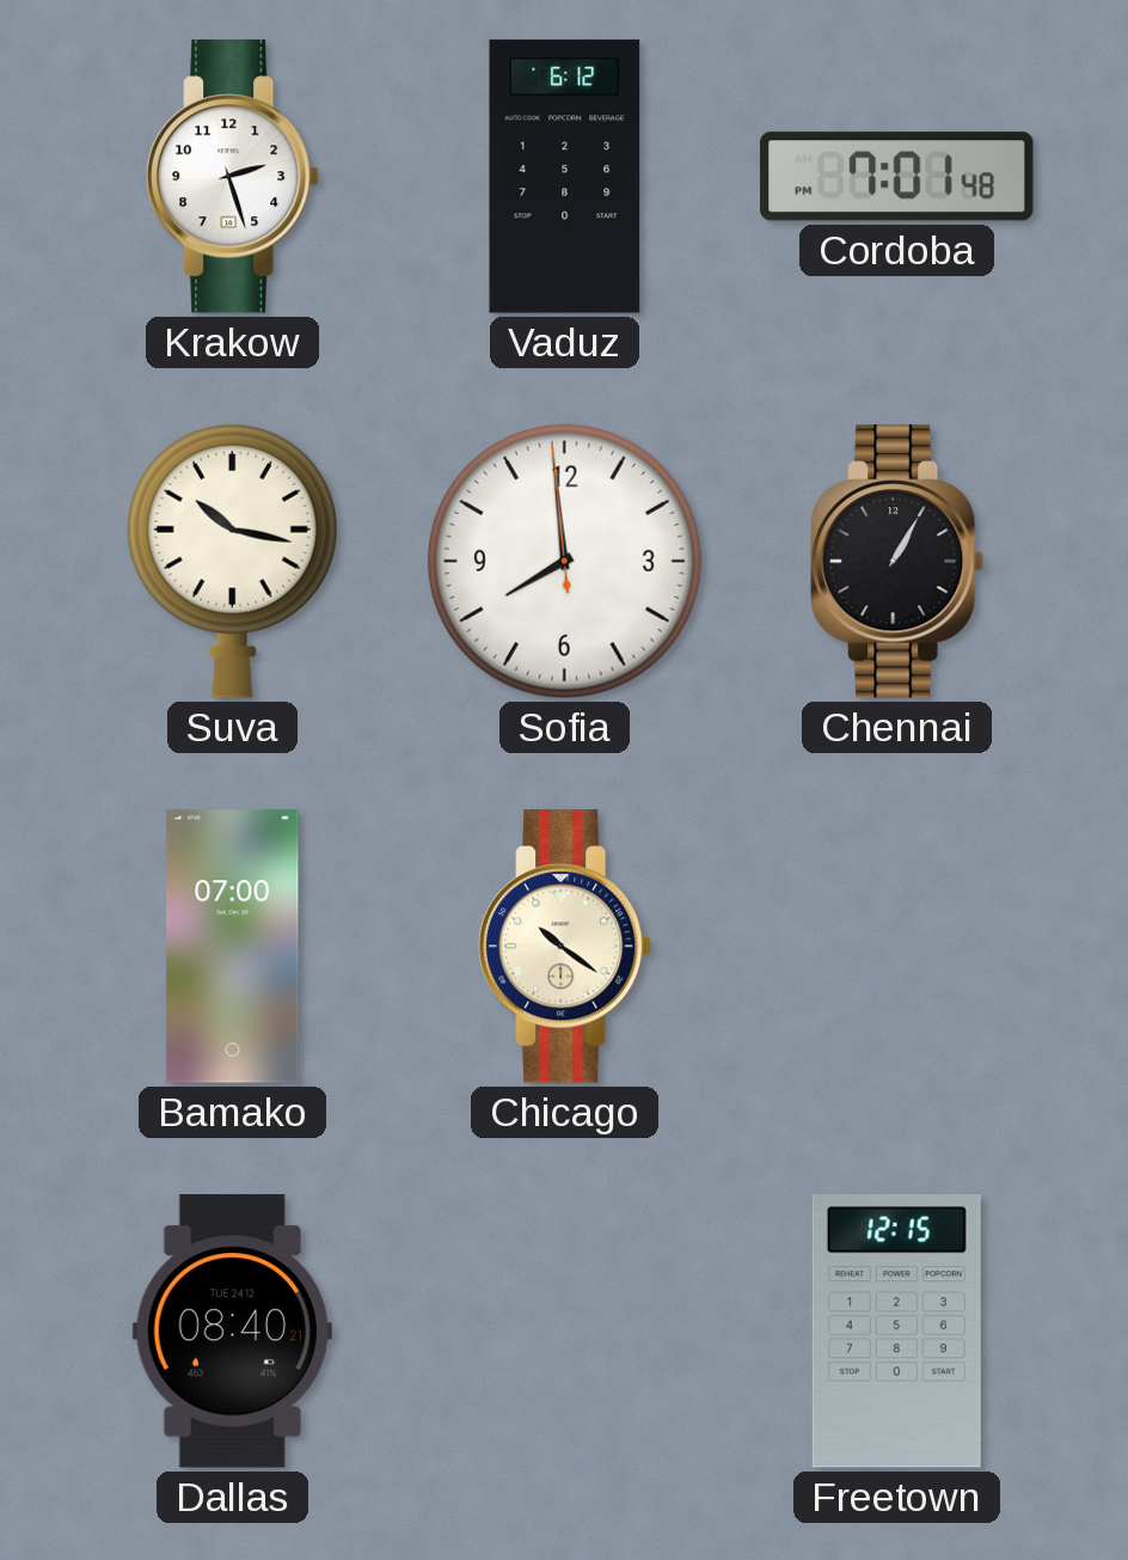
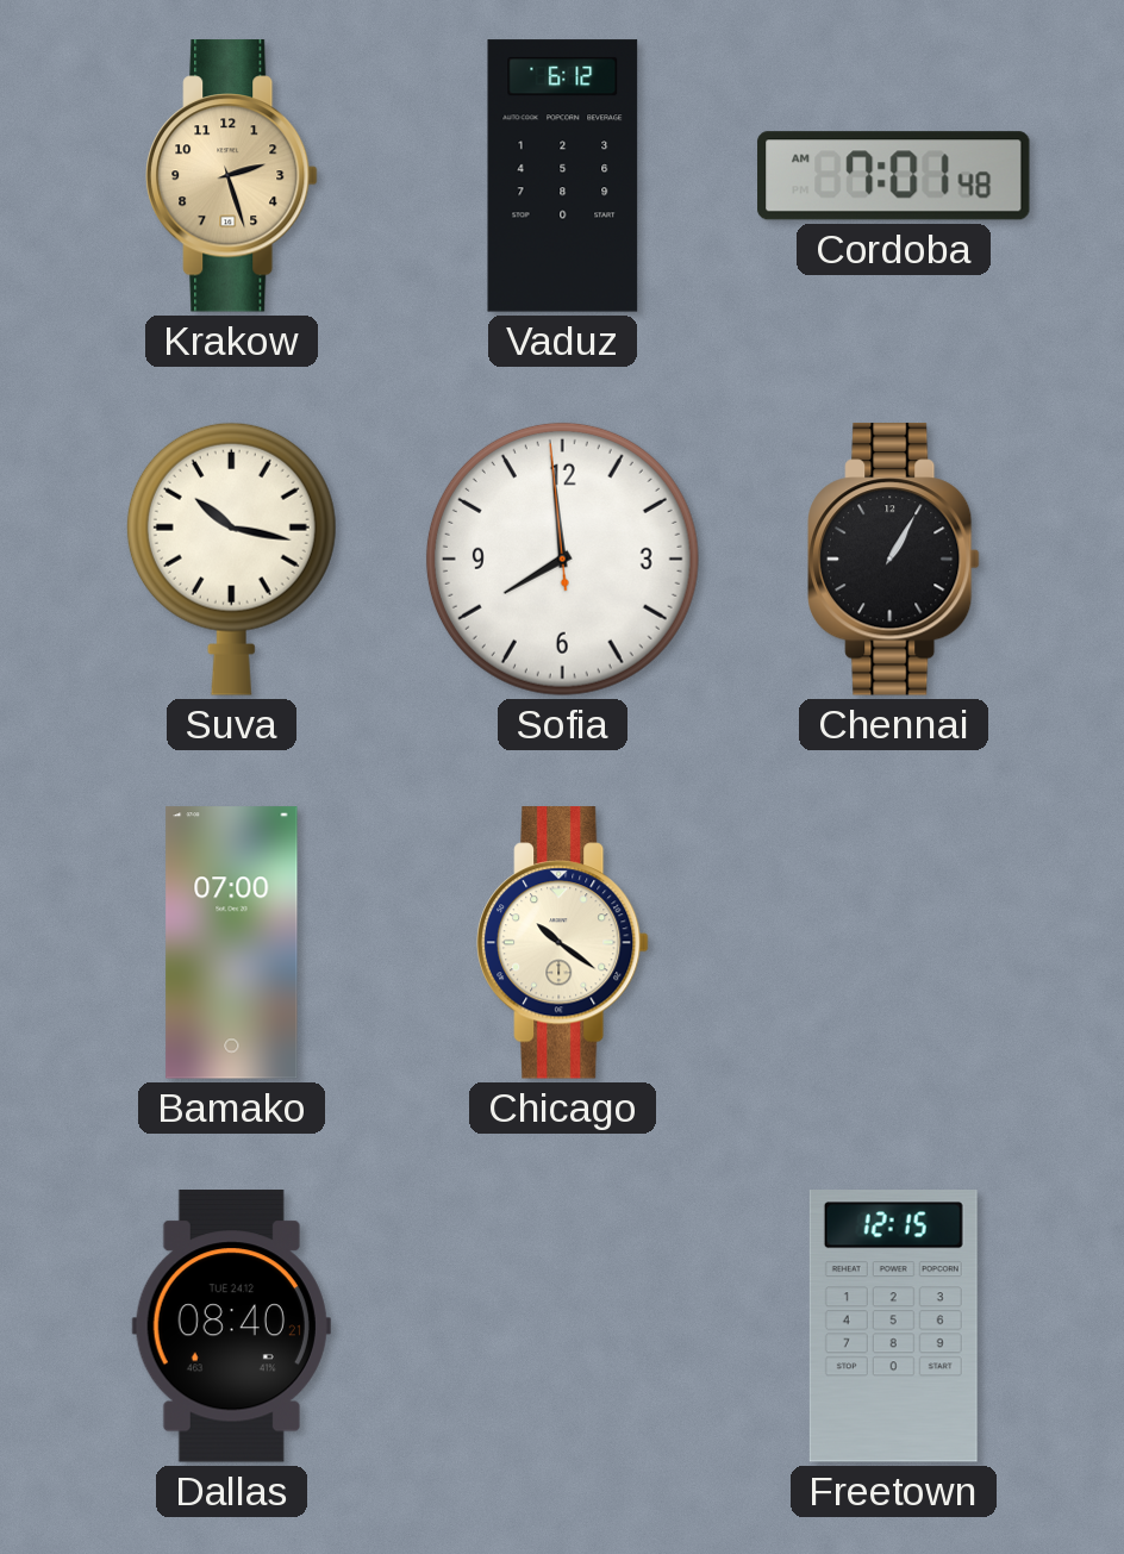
Krakow dial: white -> champagne
Cordoba: 7:01:48 PM -> 7:01:48 AM
